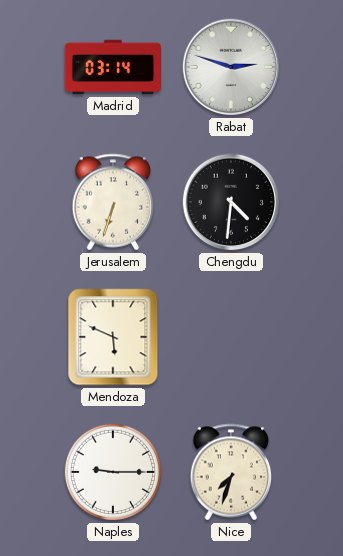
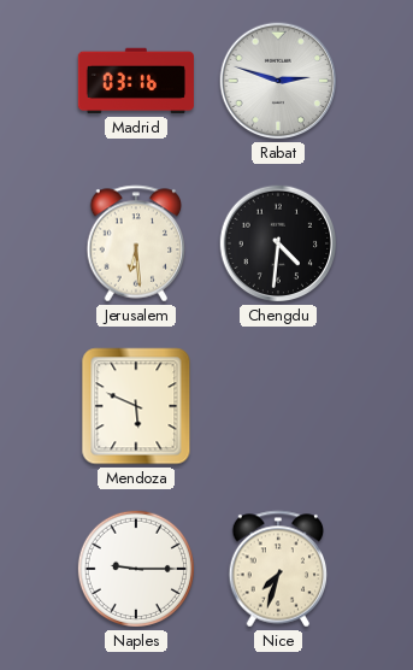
Madrid: 03:14 -> 03:16
Jerusalem: 6:33 -> 6:29
